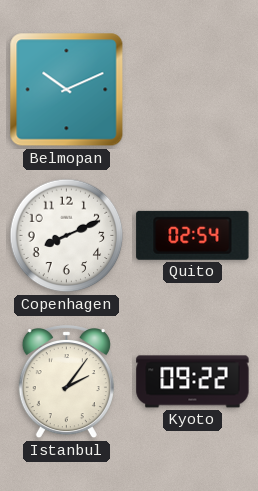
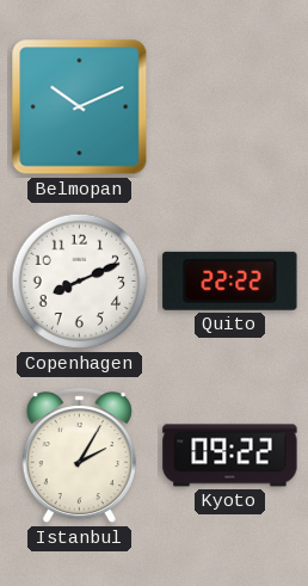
Quito: 02:54 -> 22:22
Istanbul: 2:06 -> 2:05
